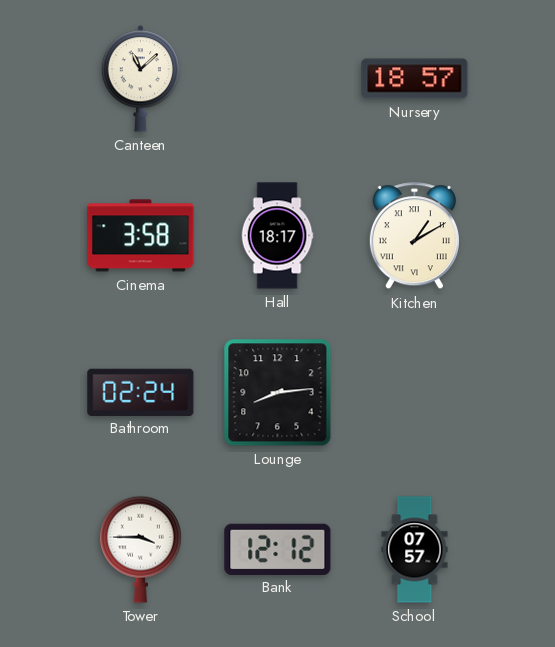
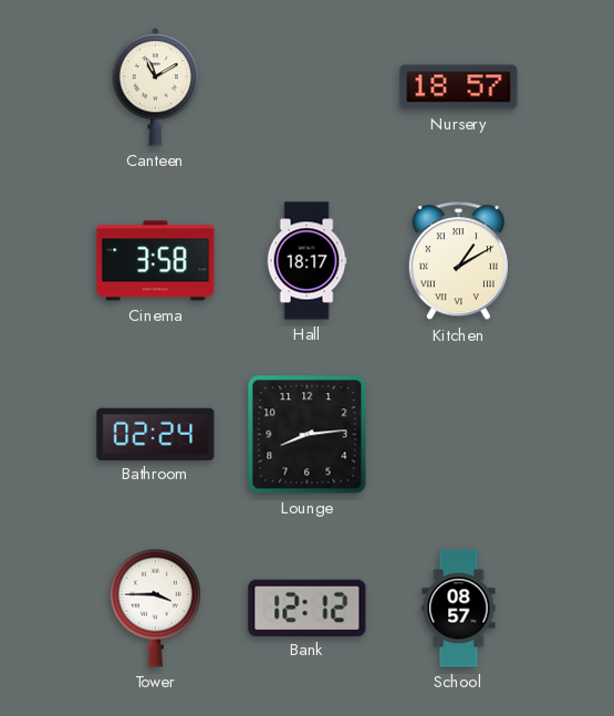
Canteen: 11:08 -> 11:10
School: 07:57 -> 08:57
